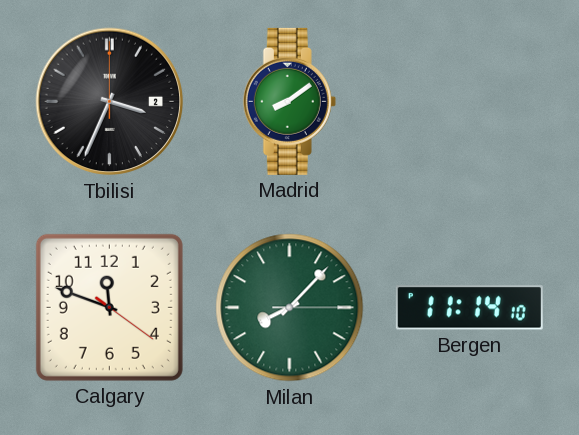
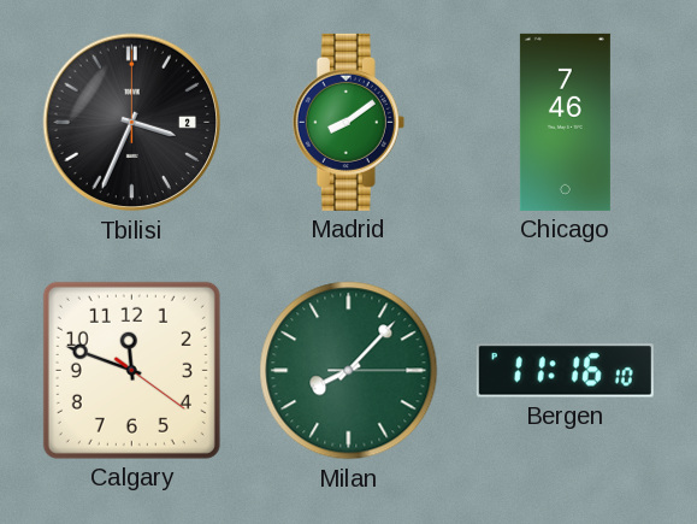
Chicago: none -> 7:46
Bergen: 11:14 -> 11:16
